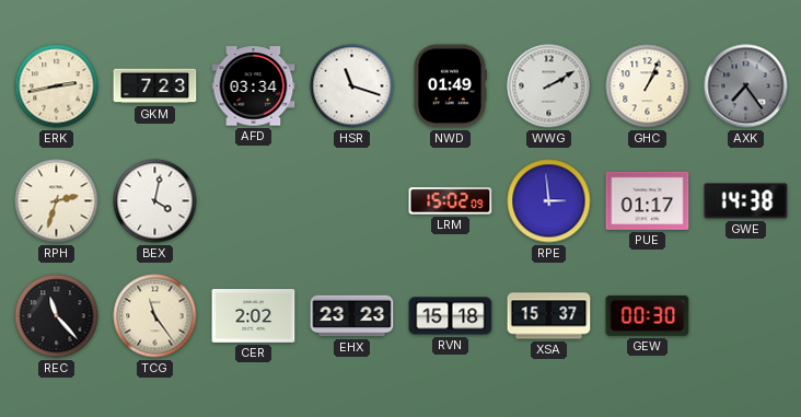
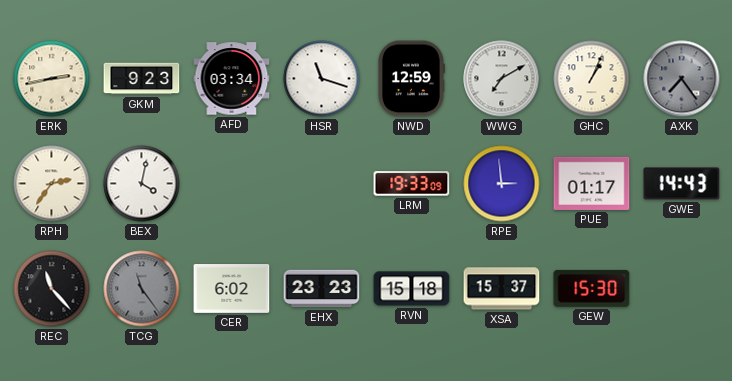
GKM: 7:23 -> 9:23
NWD: 01:49 -> 12:59
WWG: 2:10 -> 7:10
RPH: 2:33 -> 2:36
LRM: 15:02 -> 19:33
GWE: 14:38 -> 14:43
TCG dial: cream -> grey
CER: 2:02 -> 6:02
GEW: 00:30 -> 15:30
